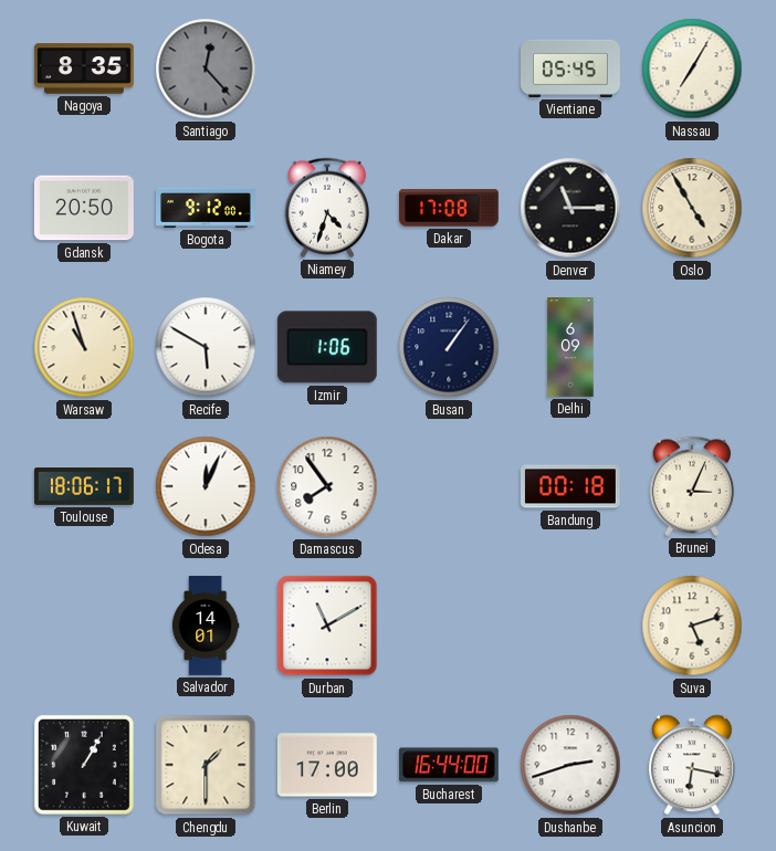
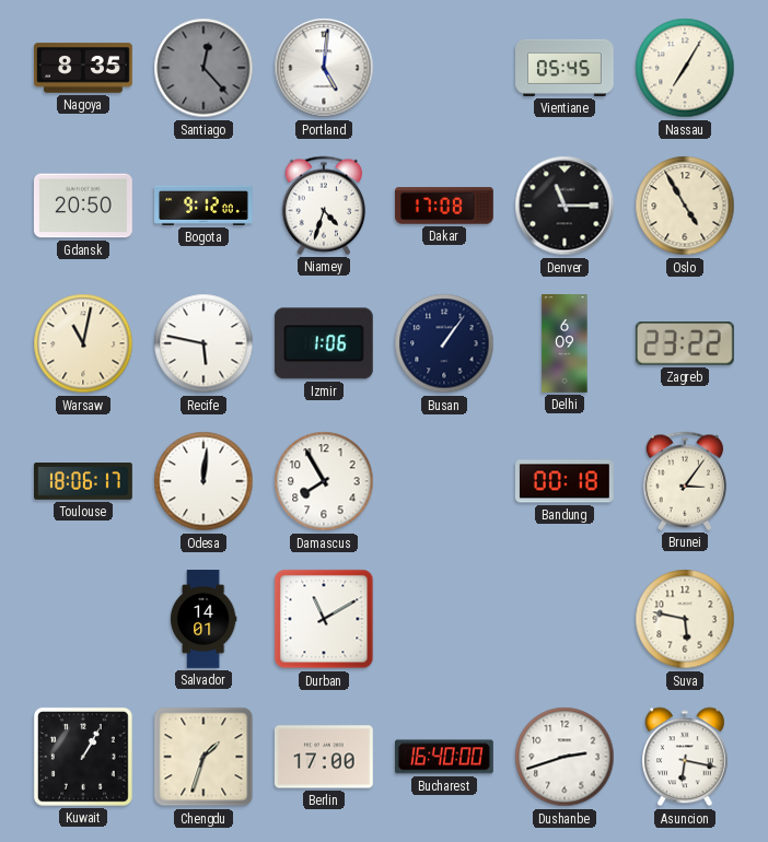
Portland: none -> 5:01
Warsaw: 10:57 -> 11:02
Recife: 5:50 -> 5:47
Zagreb: none -> 23:22
Odesa: 12:04 -> 12:01
Damascus: 7:54 -> 7:55
Brunei: 3:04 -> 3:06
Suva: 5:12 -> 5:47
Chengdu: 1:30 -> 1:33
Bucharest: 16:44 -> 16:40
